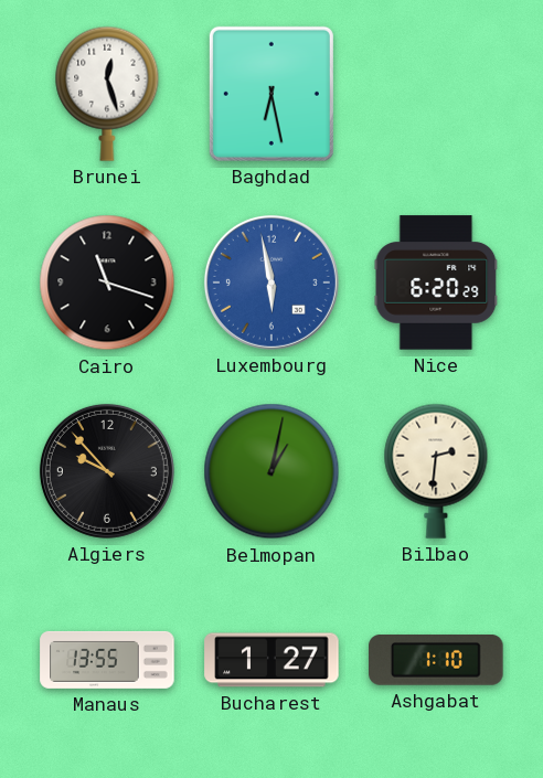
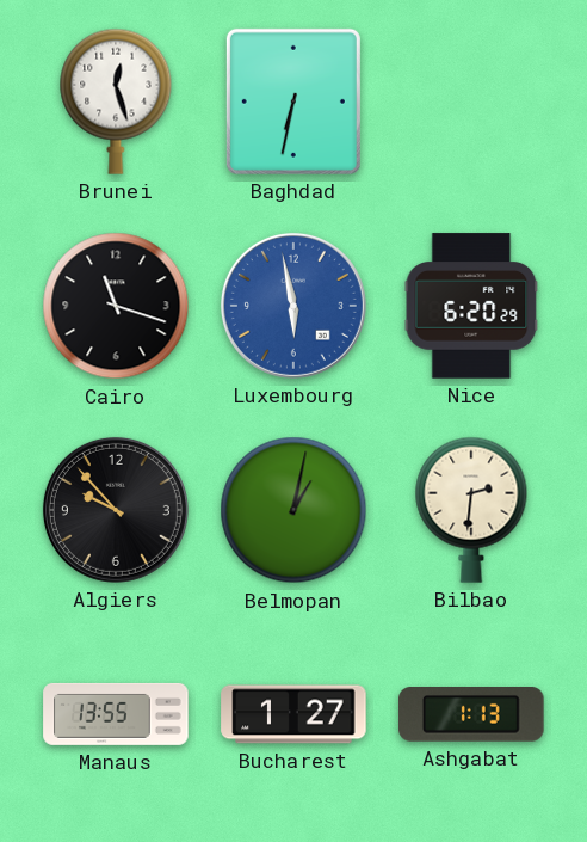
Baghdad: 6:28 -> 6:32
Ashgabat: 1:10 -> 1:13
